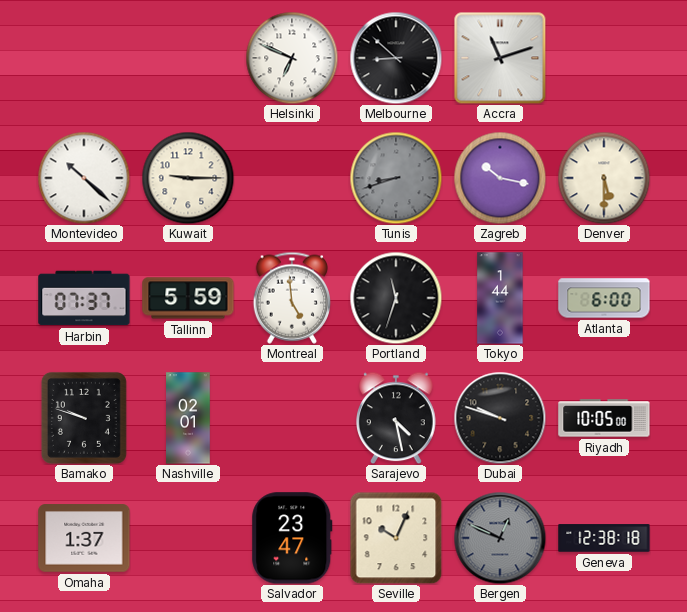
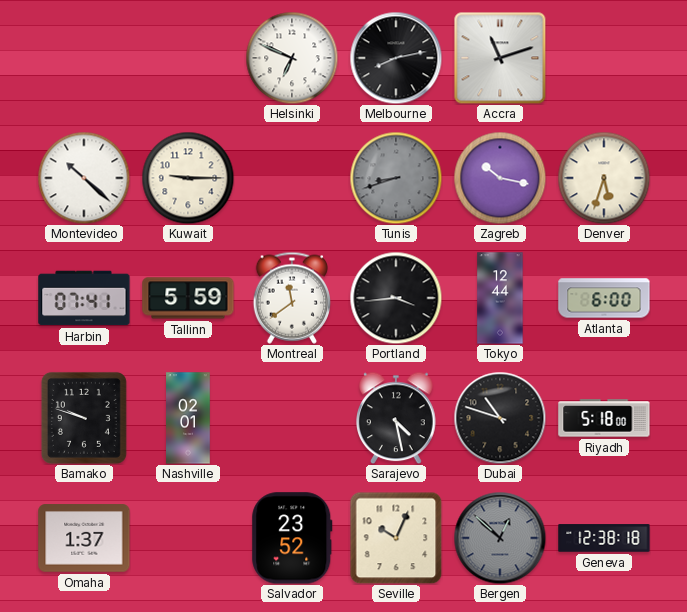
Melbourne: 8:52 -> 8:13
Denver: 5:30 -> 5:33
Harbin: 07:37 -> 07:41
Montreal: 4:59 -> 11:39
Portland: 11:33 -> 3:44
Tokyo: 1:44 -> 12:44
Dubai: 9:48 -> 10:48
Riyadh: 10:05 -> 5:18
Salvador: 23:47 -> 23:52
Bergen: 12:49 -> 12:52
